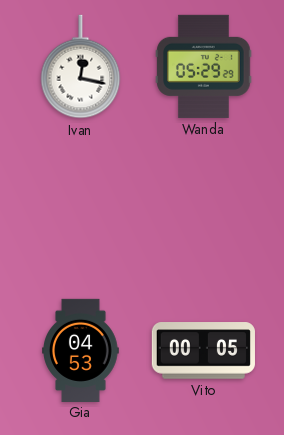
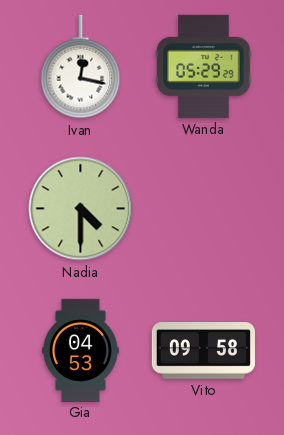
Nadia: none -> 4:30
Vito: 00:05 -> 09:58
